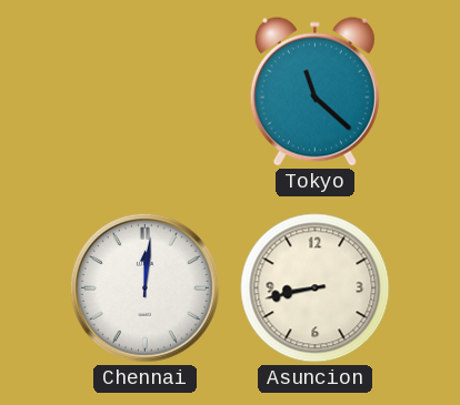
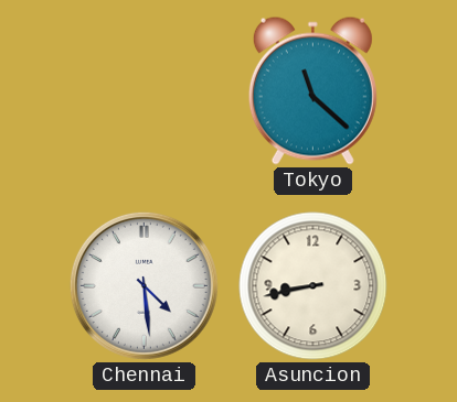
Chennai: 12:01 -> 4:29
